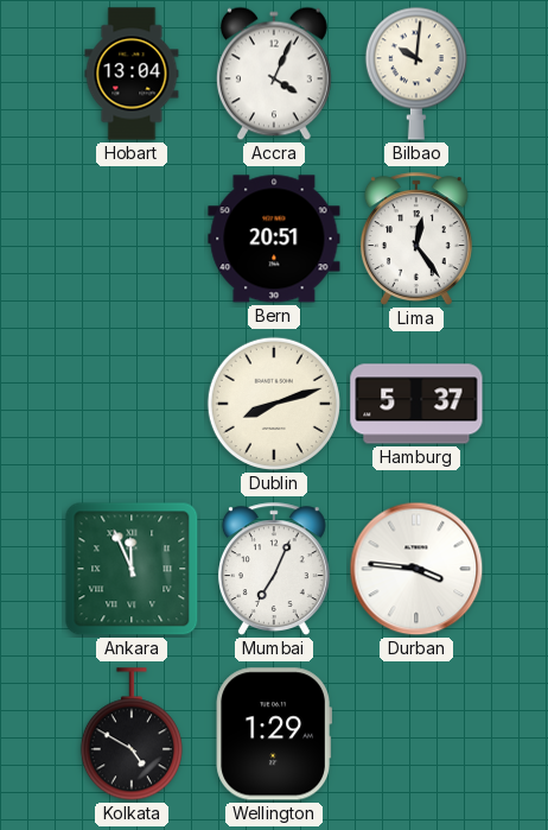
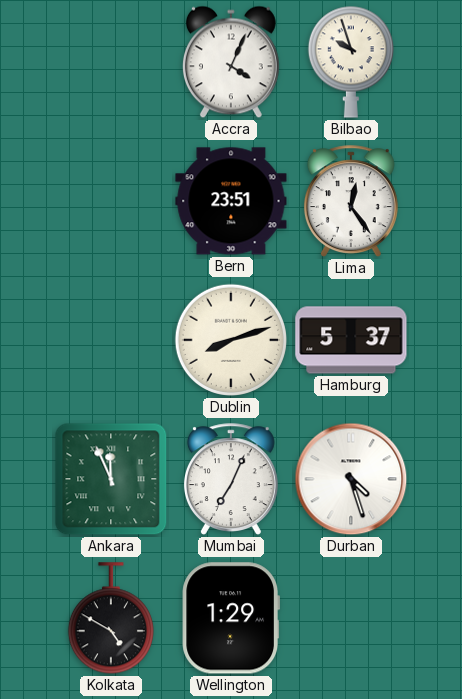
Hobart: 13:04 -> none
Bilbao: 10:01 -> 9:57
Bern: 20:51 -> 23:51
Durban: 3:46 -> 4:27
